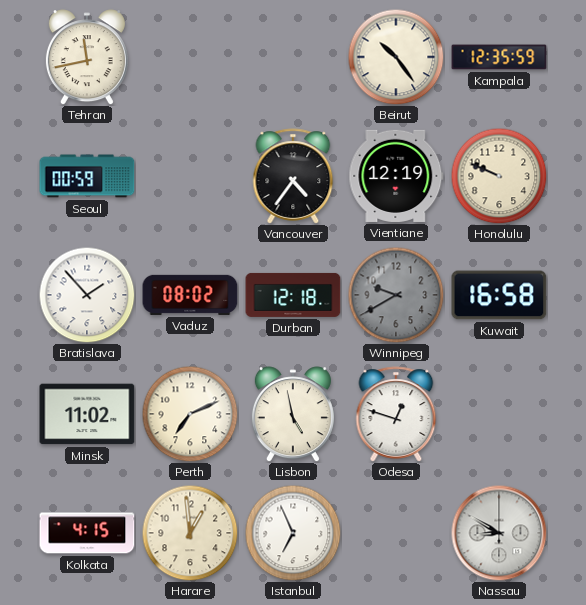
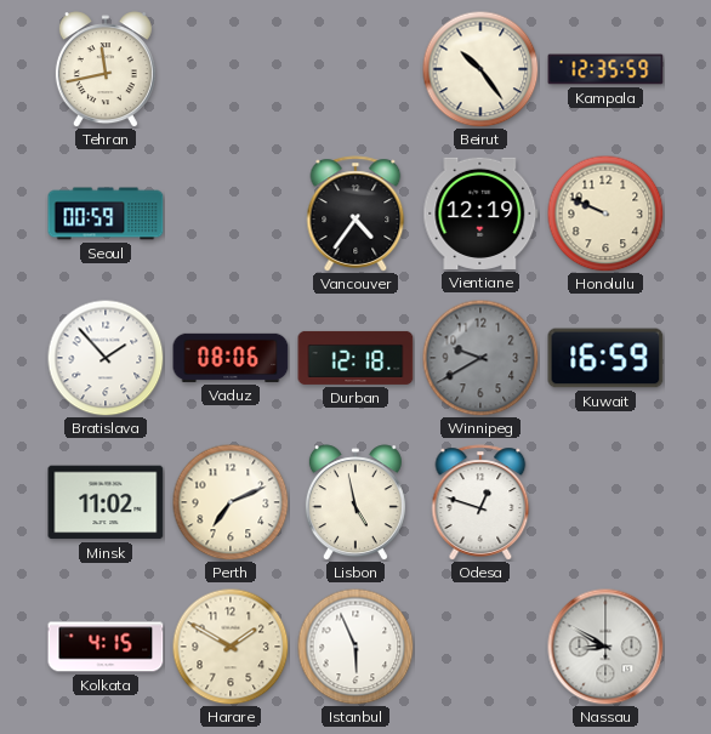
Vaduz: 08:02 -> 08:06
Kuwait: 16:58 -> 16:59
Harare: 12:59 -> 1:50
Istanbul: 6:56 -> 5:56
